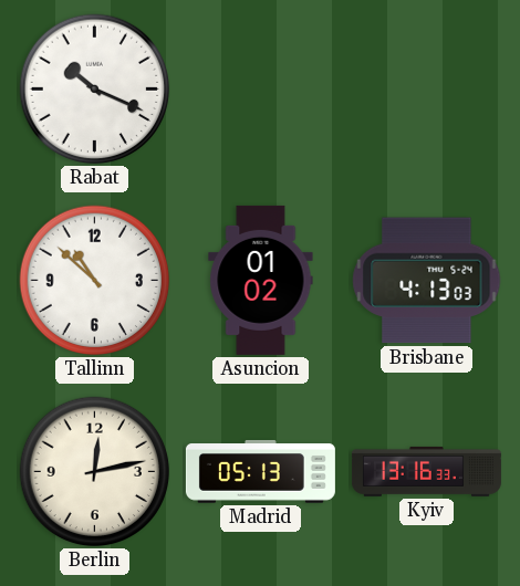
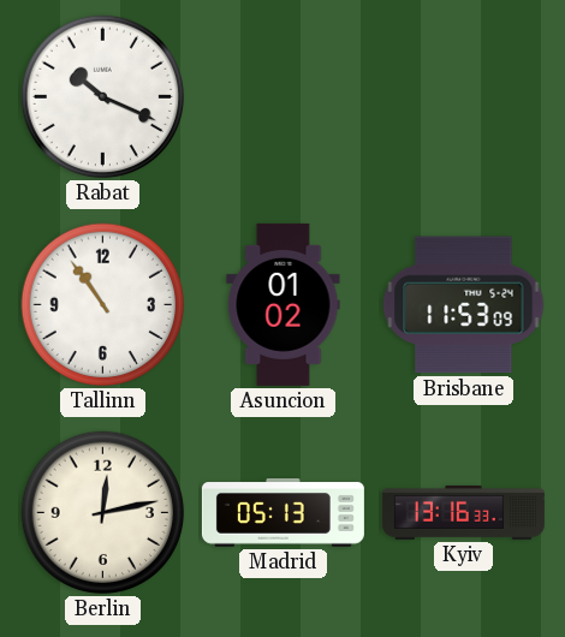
Tallinn: 10:52 -> 10:54
Brisbane: 4:13 -> 11:53
